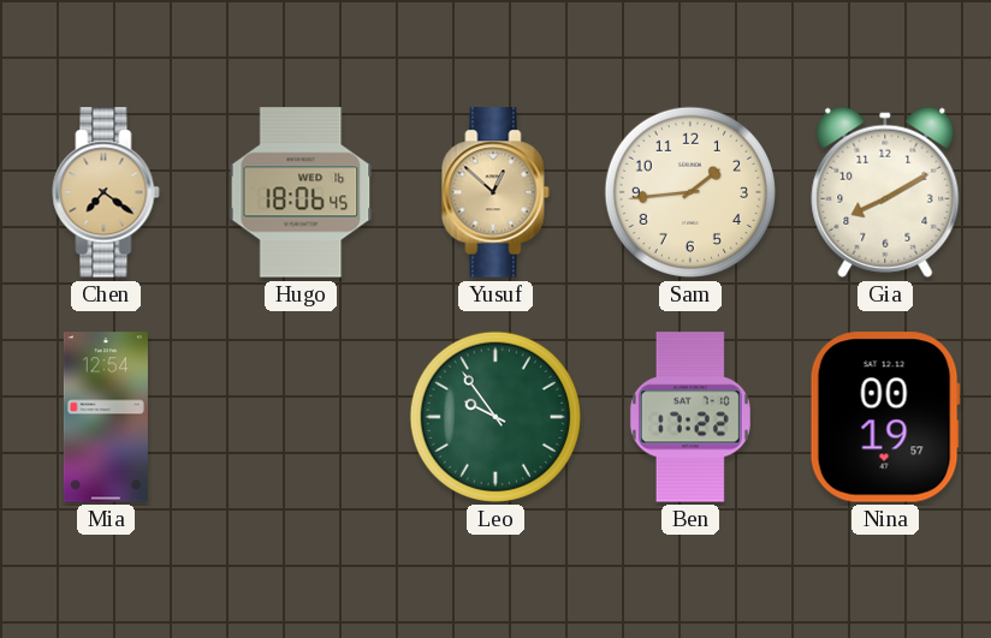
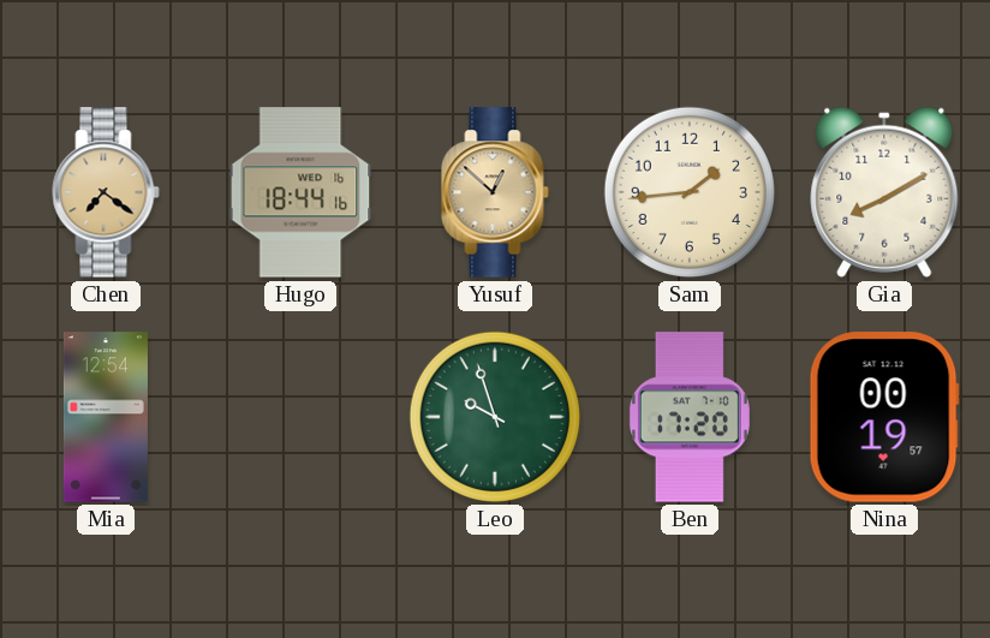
Hugo: 18:06 -> 18:44
Leo: 9:54 -> 9:57
Ben: 17:22 -> 17:20
